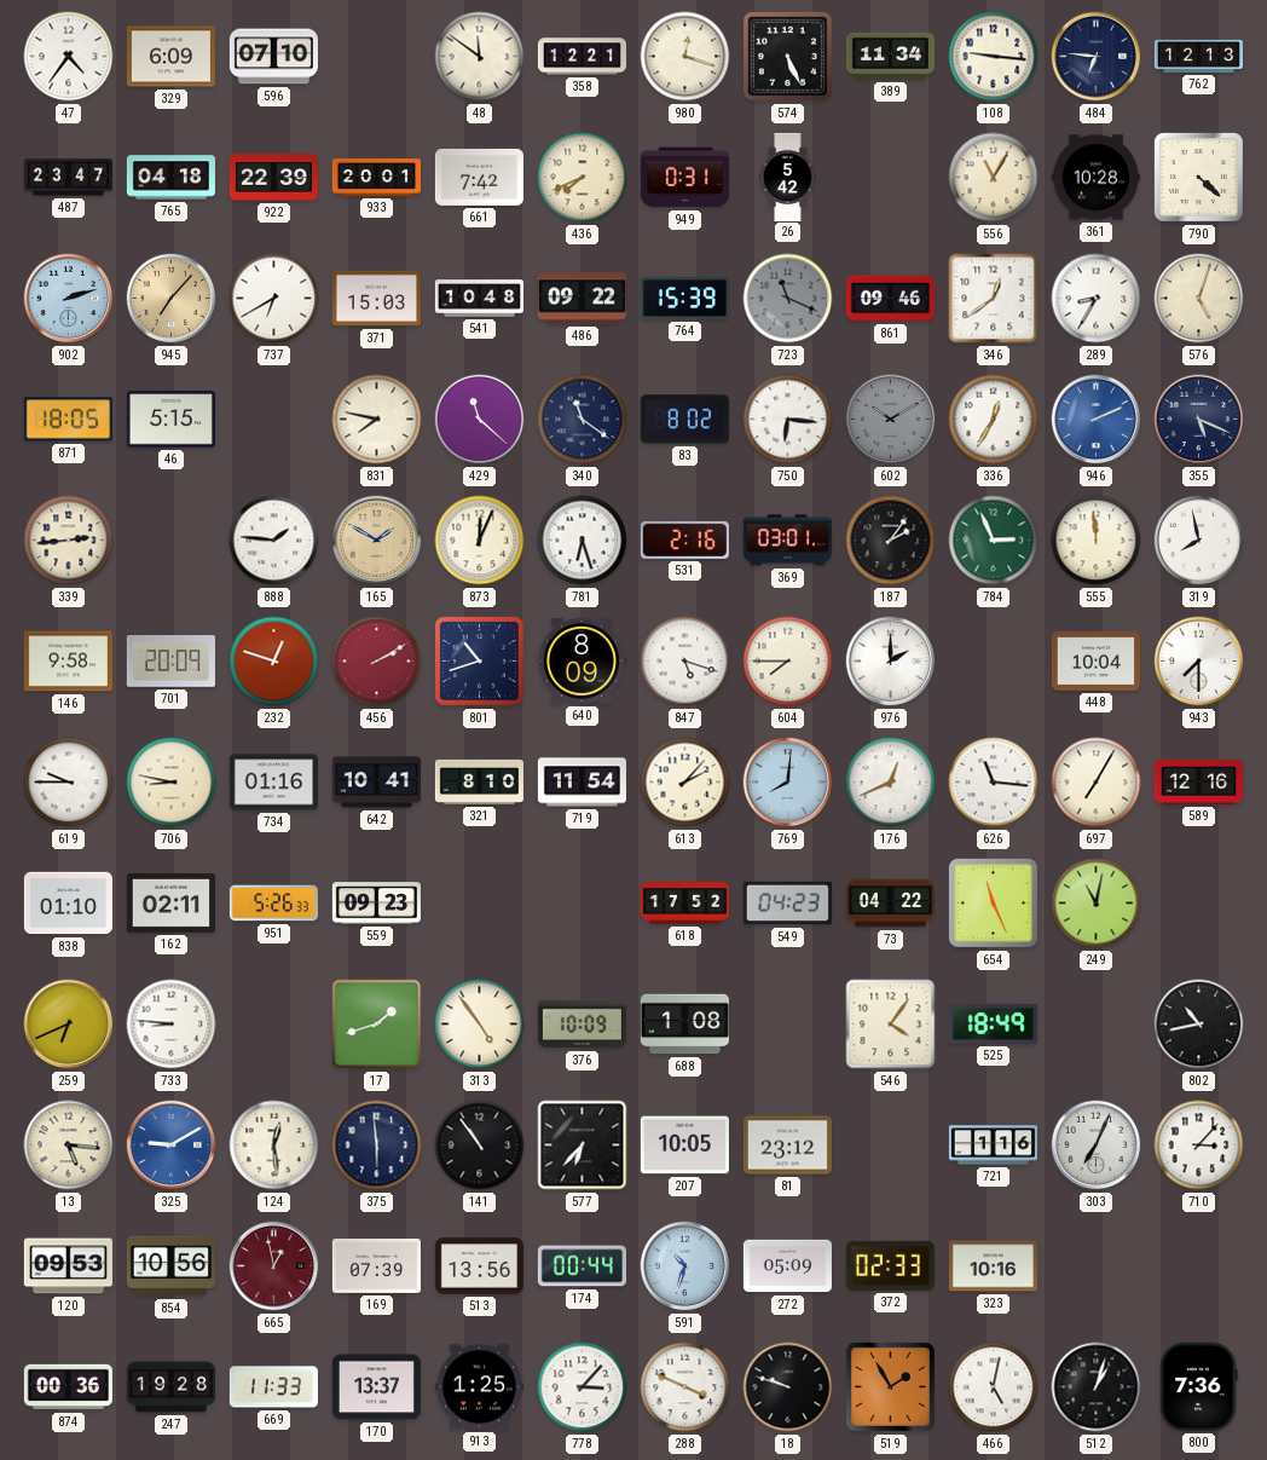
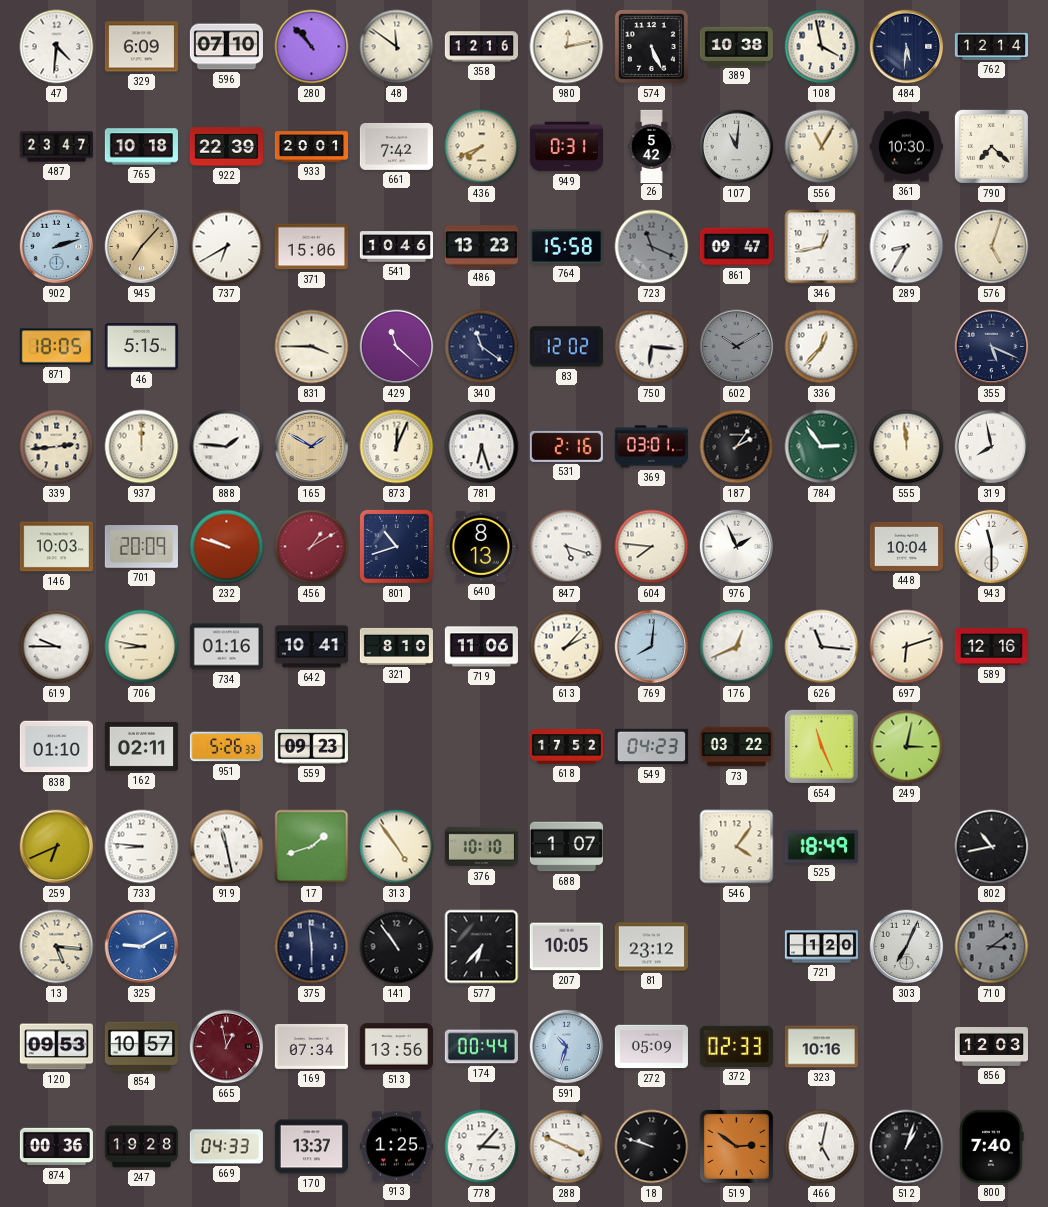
47: 4:36 -> 4:31
280: none -> 10:53
358: 12:21 -> 12:16
980: 12:18 -> 12:13
389: 11:34 -> 10:38
108: 9:16 -> 3:58
484: 6:46 -> 5:31
762: 12:13 -> 12:14
765: 04:18 -> 10:18
107: none -> 11:01
361: 10:28 -> 10:30
790: 4:22 -> 7:22
371: 15:03 -> 15:06
541: 10:48 -> 10:46
486: 09:22 -> 13:23
764: 15:39 -> 15:58
861: 09:46 -> 09:47
346: 12:39 -> 12:43
831: 7:47 -> 3:45
83: 8:02 -> 12:02
336: 12:35 -> 12:37
946: 2:11 -> none
937: none -> 12:00
784: 2:56 -> 2:54
146: 9:58 -> 10:03
232: 12:48 -> 9:48
456: 2:10 -> 1:10
640: 8:09 -> 8:13
604: 7:45 -> 7:46
976: 2:00 -> 1:56
943: 7:30 -> 11:30
719: 11:54 -> 11:06
697: 7:05 -> 6:12
73: 04:22 -> 03:22
249: 11:02 -> 3:02
919: none -> 11:28
376: 10:09 -> 10:10
688: 1:08 -> 1:07
124: 12:29 -> none
721: 1:16 -> 1:20
710: 3:07 -> 3:09
710 dial: white -> grey
854: 10:56 -> 10:57
169: 07:39 -> 07:34
856: none -> 12:03
669: 11:33 -> 04:33
519: 1:55 -> 2:51
800: 7:36 -> 7:40
